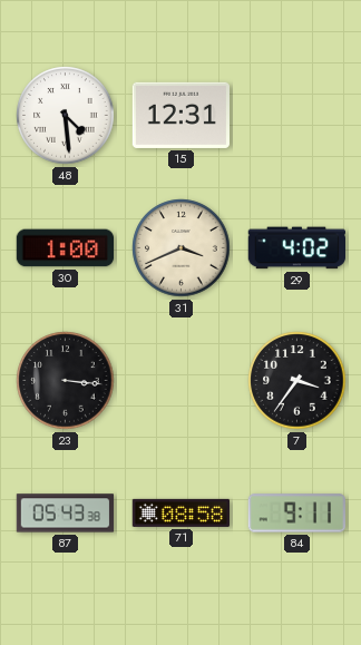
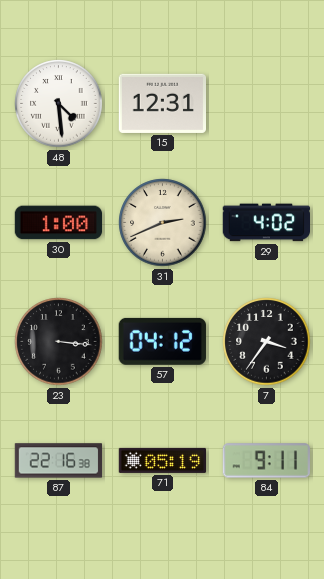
31: 3:41 -> 2:41
57: none -> 04:12
87: 05:43 -> 22:16
71: 08:58 -> 05:19
